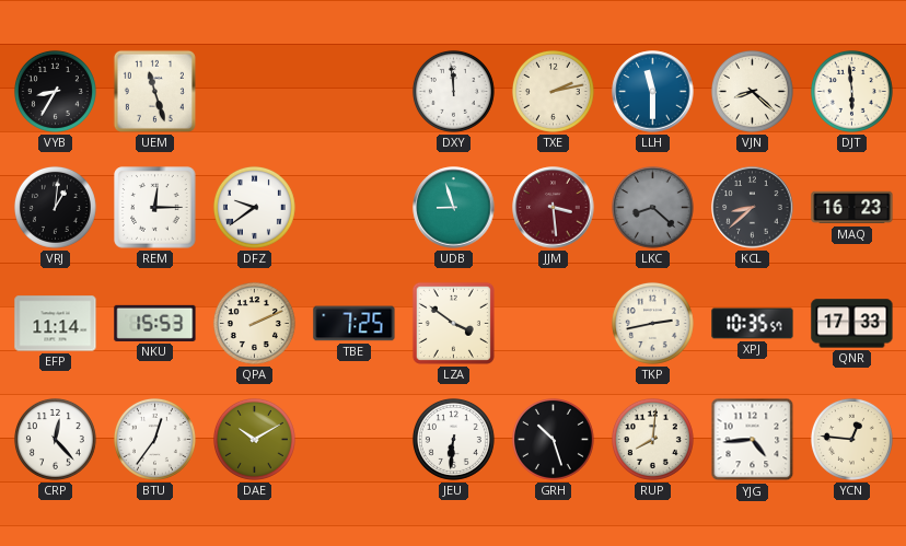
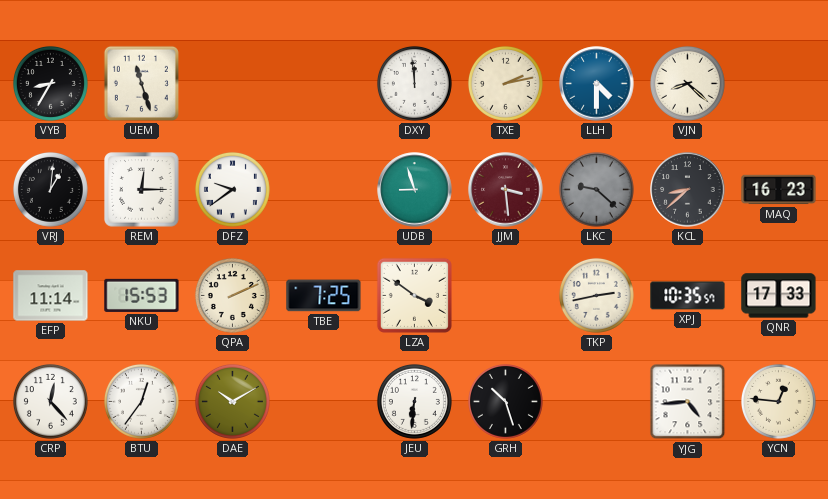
LLH: 11:30 -> 4:30
DJT: 5:59 -> none
LKC: 8:22 -> 9:22
RUP: 8:01 -> none
